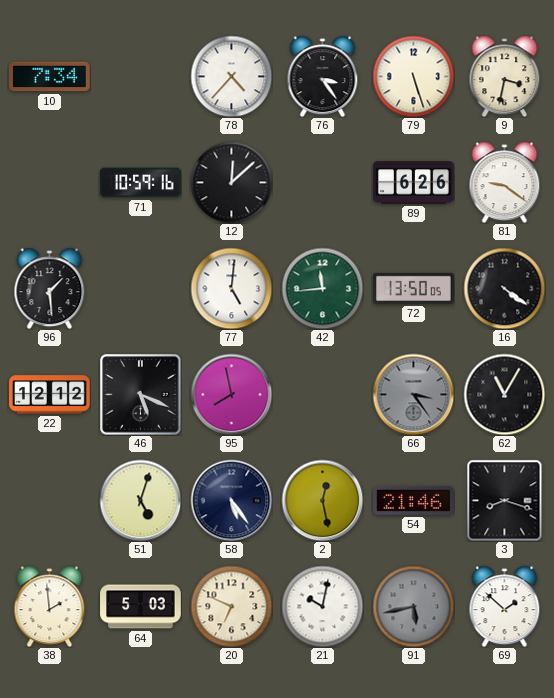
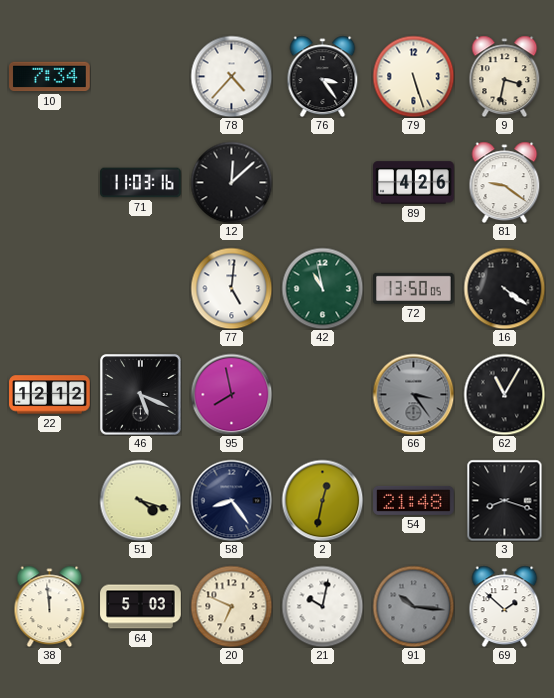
71: 10:59 -> 11:03
89: 6:26 -> 4:26
96: 1:29 -> none
42: 11:44 -> 10:58
51: 5:03 -> 4:18
58: 5:24 -> 8:24
2: 12:28 -> 12:32
54: 21:46 -> 21:48
38: 1:59 -> 11:59
91: 5:43 -> 10:16
